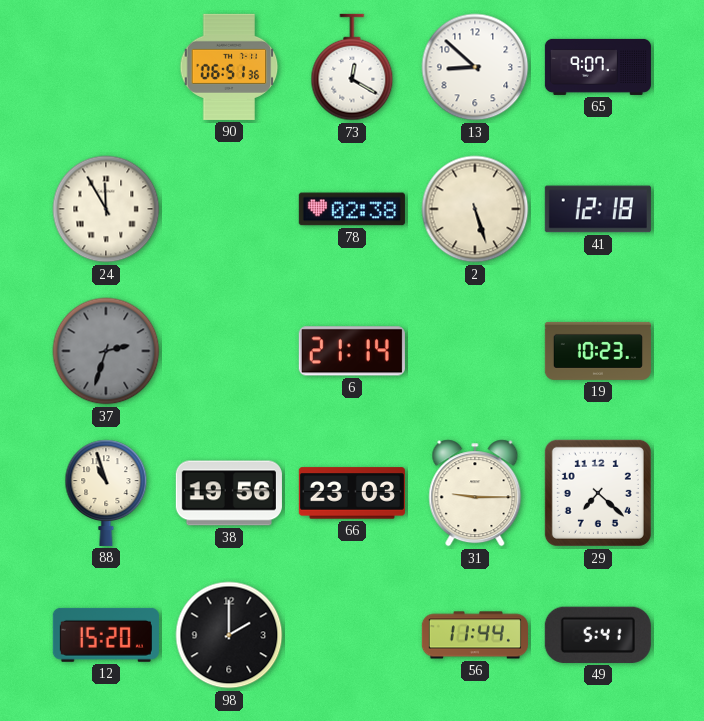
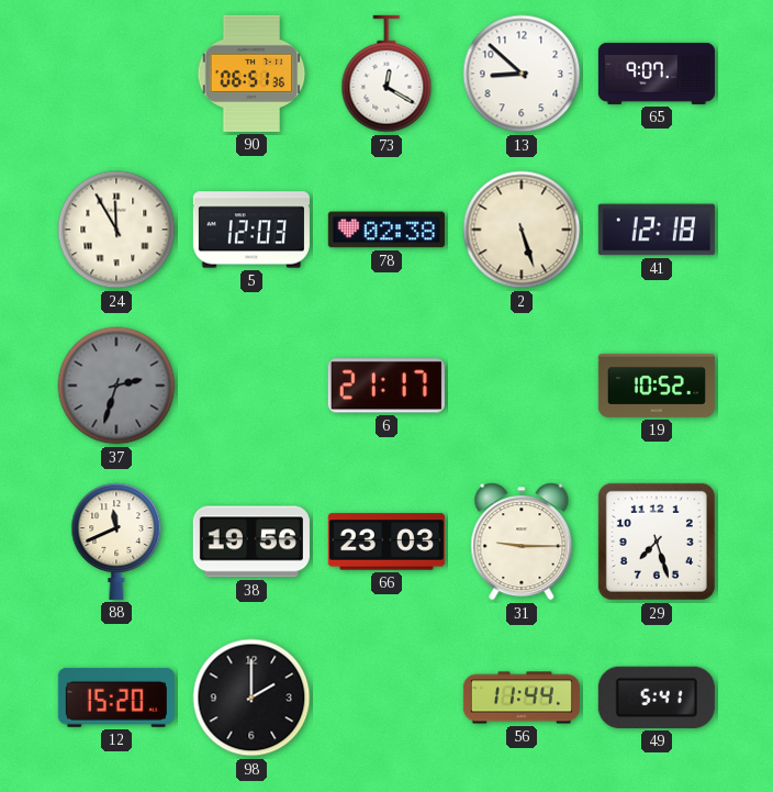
5: none -> 12:03
6: 21:14 -> 21:17
19: 10:23 -> 10:52
88: 10:57 -> 11:41
29: 7:22 -> 7:27
